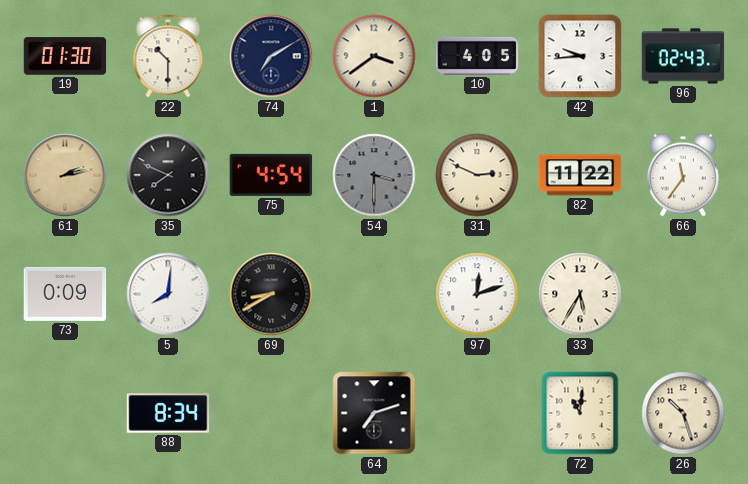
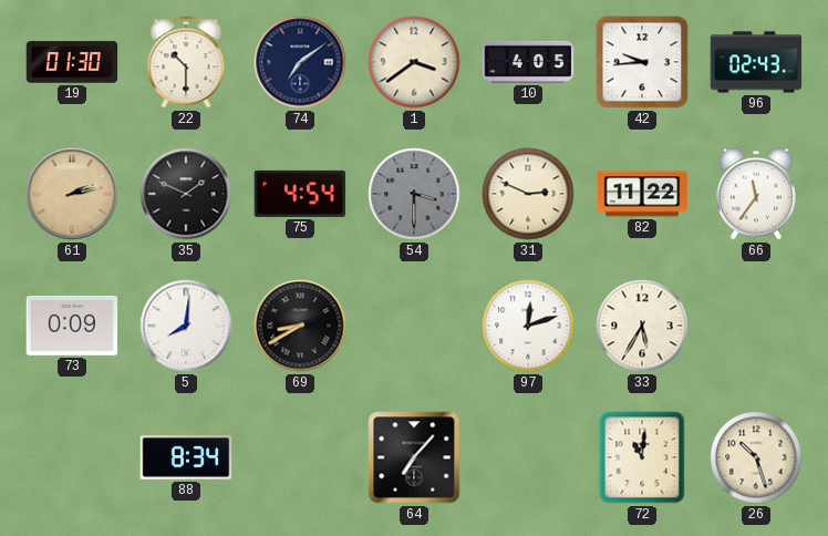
74: 7:10 -> 7:09
35: 7:49 -> 1:49
64: 7:12 -> 7:07
